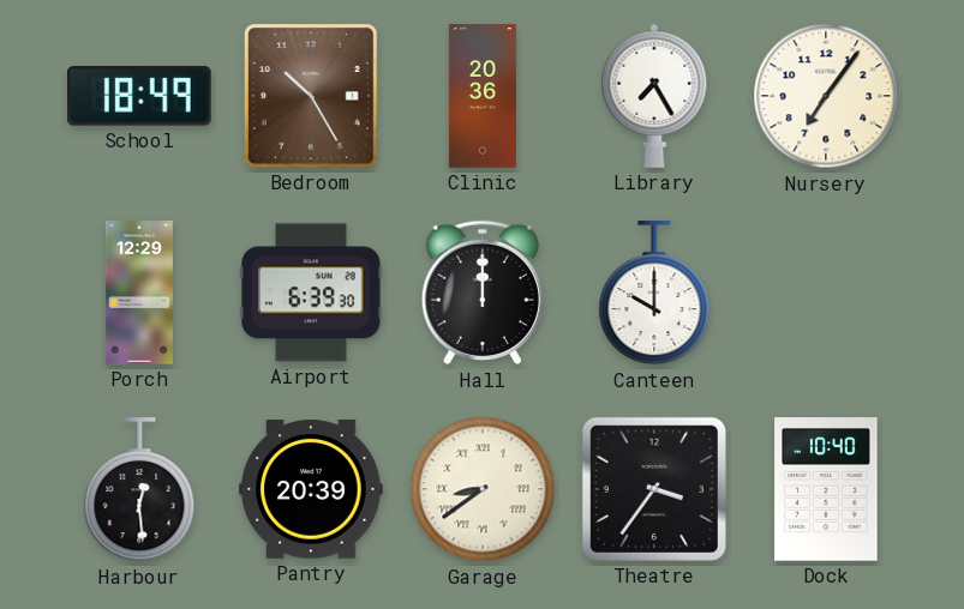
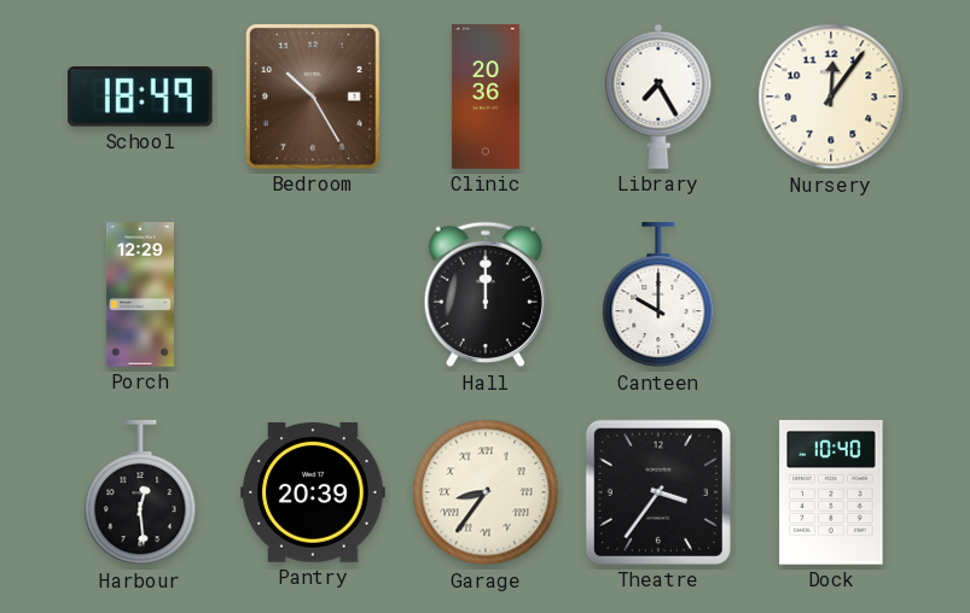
Nursery: 7:06 -> 12:06
Airport: 6:39 -> none
Garage: 8:39 -> 8:36
